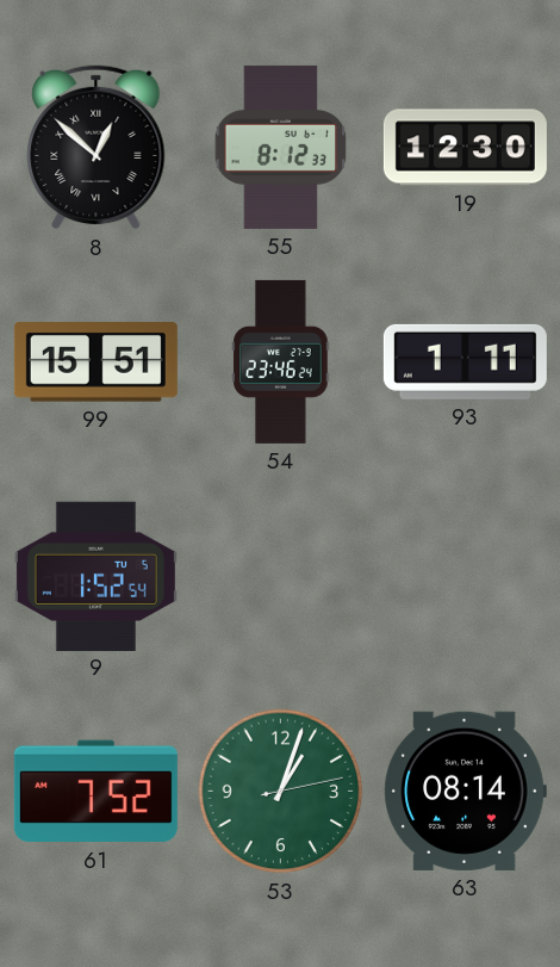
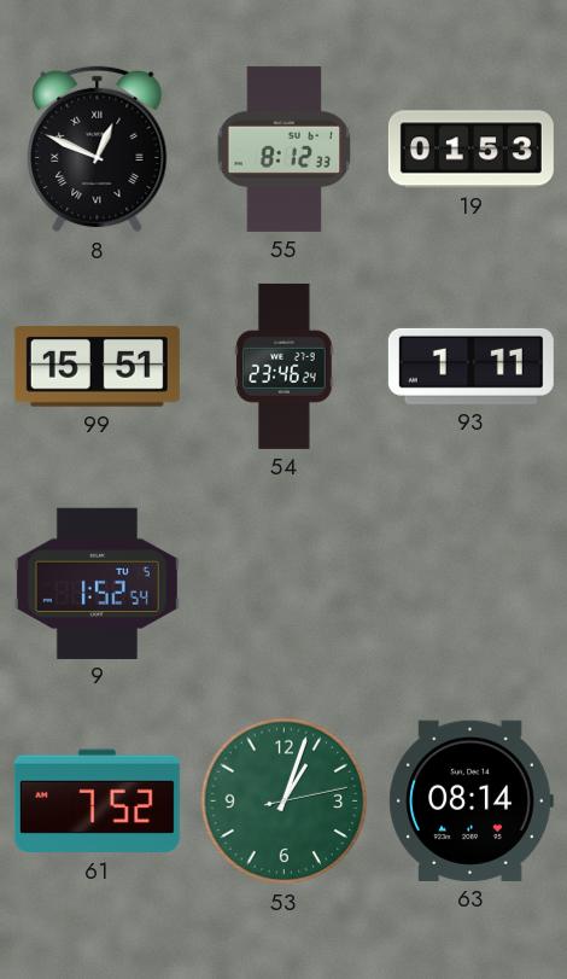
8: 12:52 -> 12:49
19: 12:30 -> 01:53
